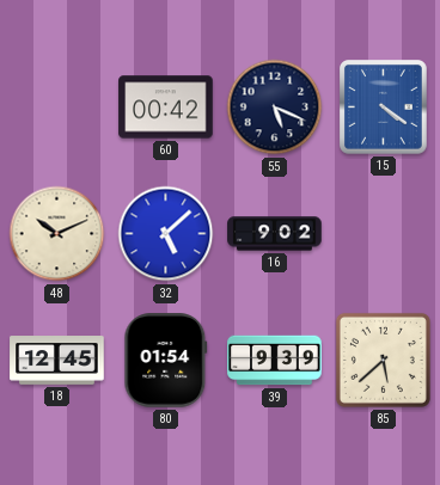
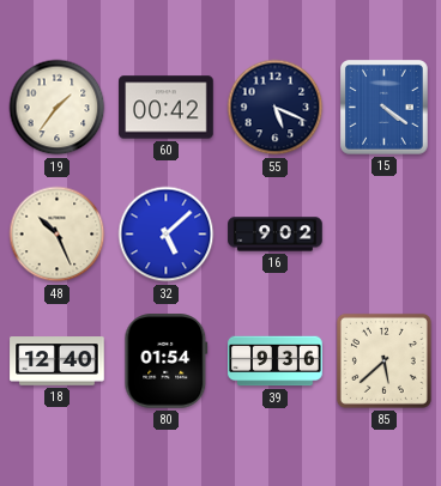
19: none -> 1:36
48: 10:11 -> 10:26
18: 12:45 -> 12:40
39: 9:39 -> 9:36
